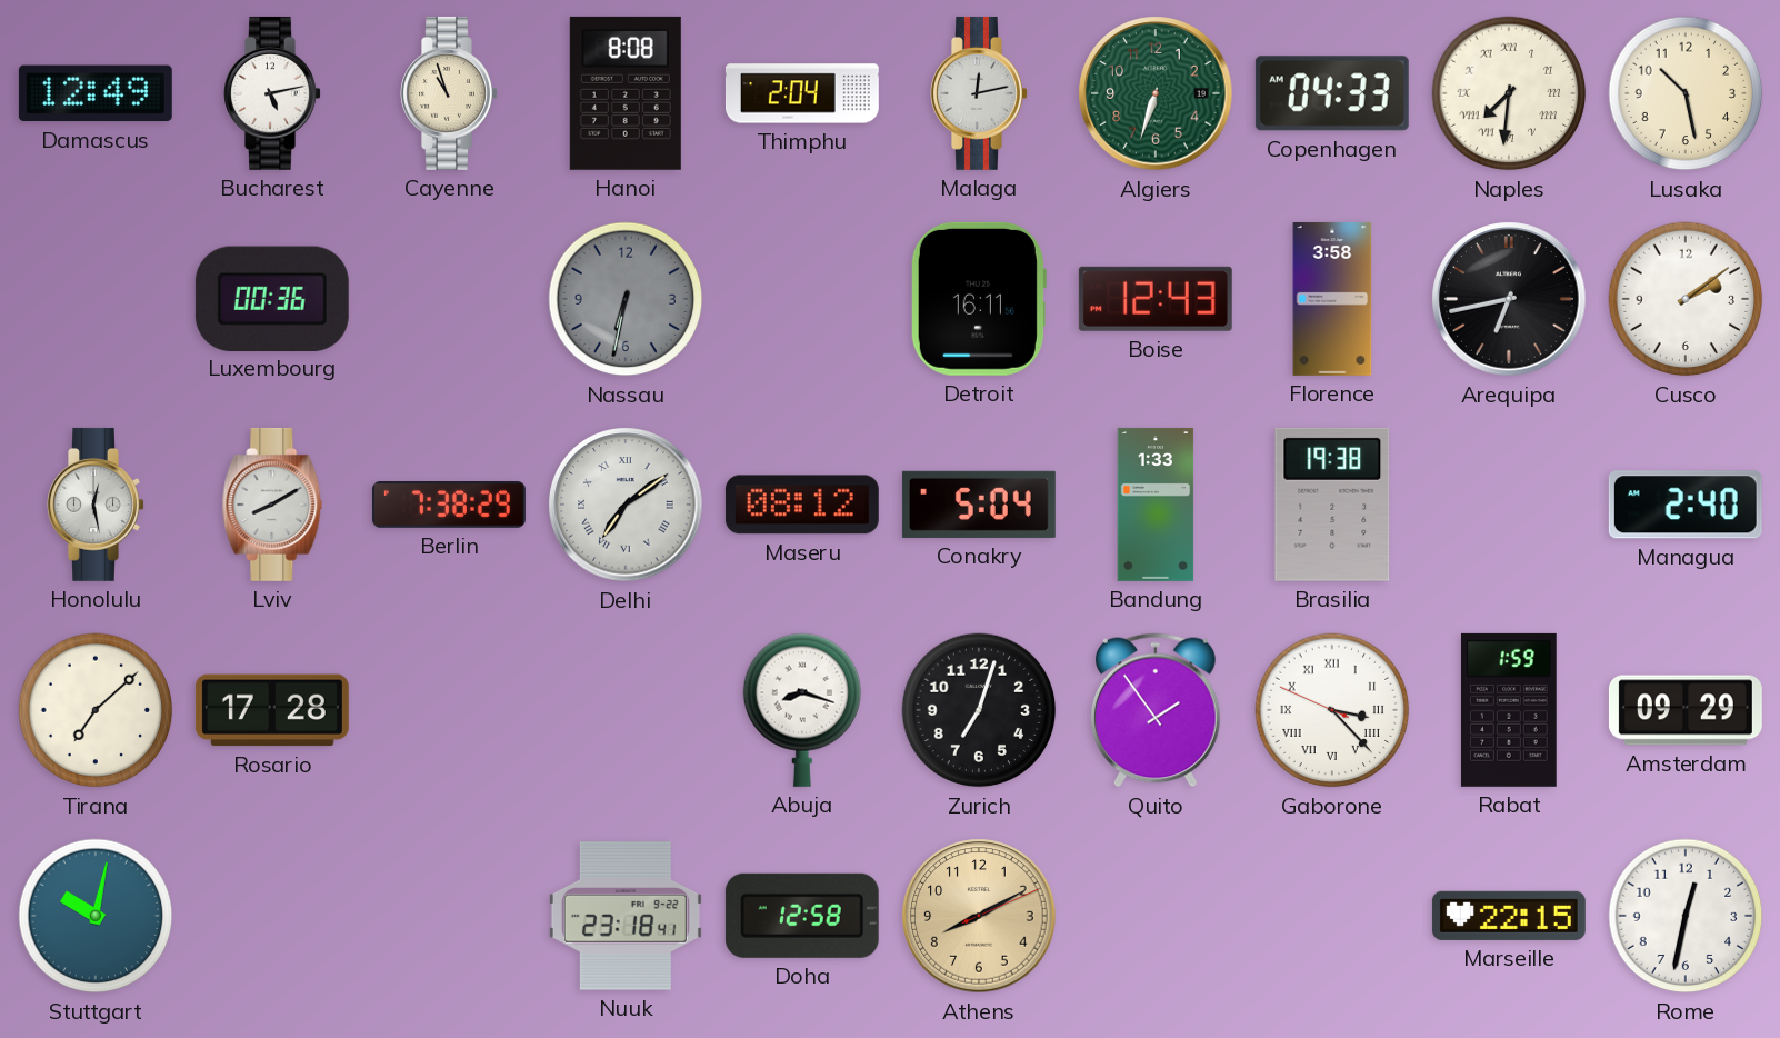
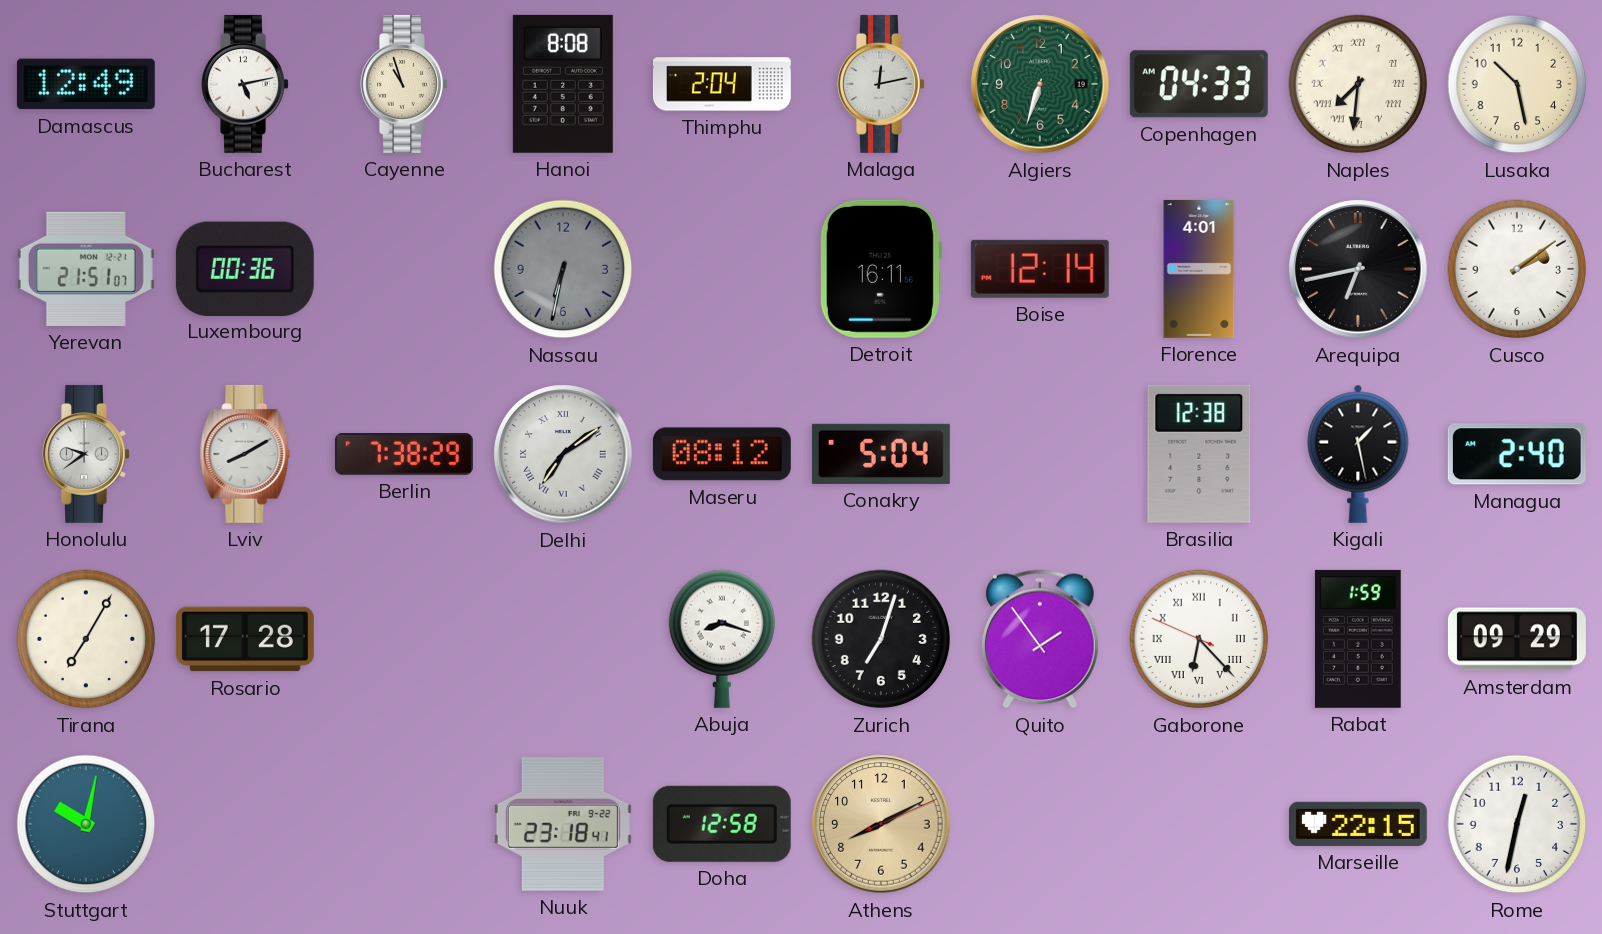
Yerevan: none -> 21:51
Boise: 12:43 -> 12:14
Florence: 3:58 -> 4:01
Honolulu: 12:28 -> 9:39
Bandung: 1:33 -> none
Brasilia: 19:38 -> 12:38
Kigali: none -> 1:28
Tirana: 7:08 -> 7:05
Gaborone: 3:22 -> 6:22
